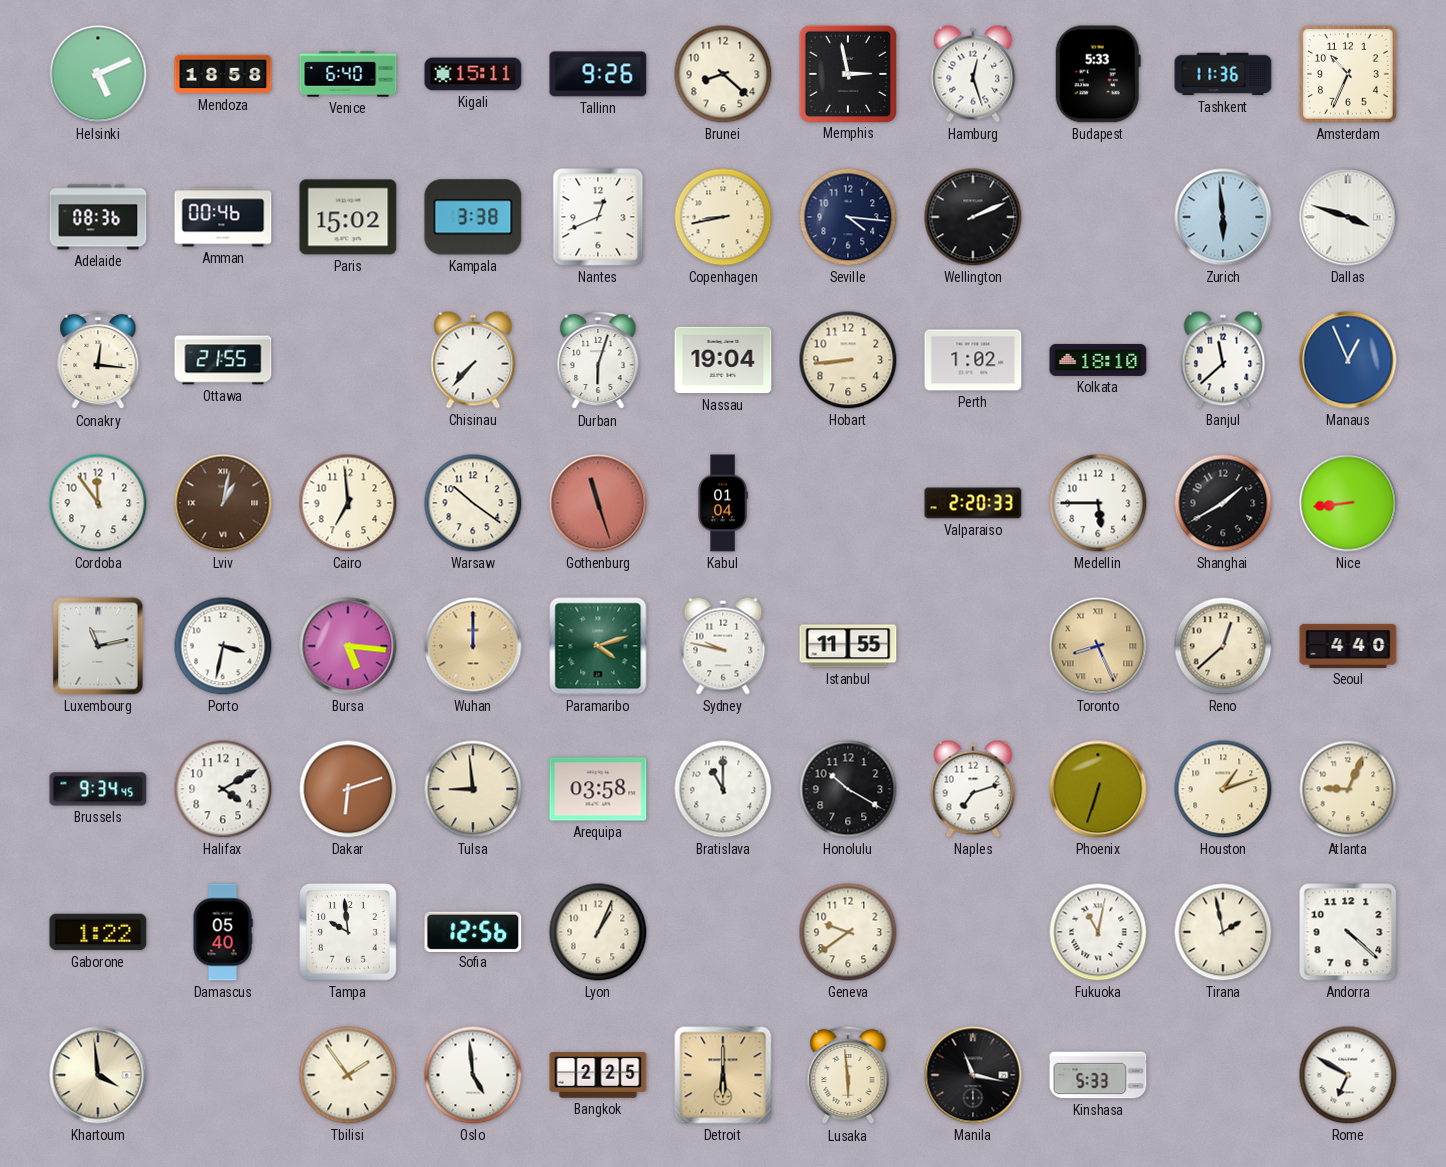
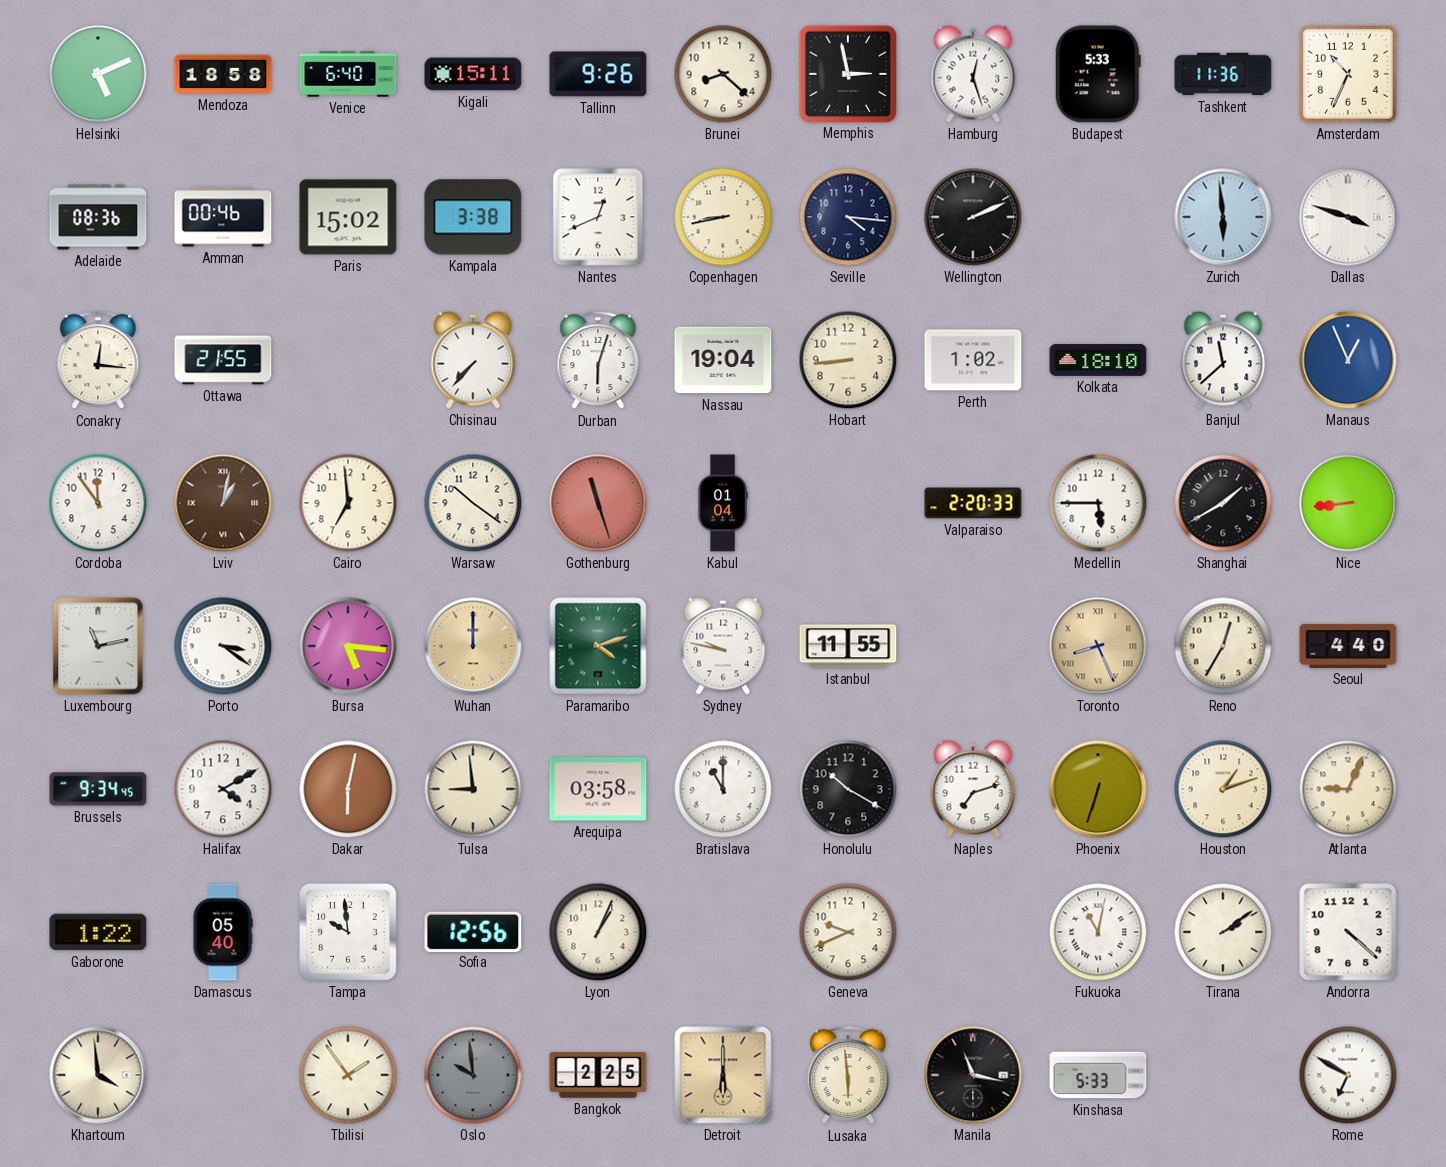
Porto: 3:32 -> 3:21
Reno: 12:38 -> 12:35
Dakar: 6:12 -> 6:02
Geneva: 9:39 -> 9:41
Tirana: 1:58 -> 2:09
Oslo: 4:59 -> 9:59
Oslo dial: white -> grey
